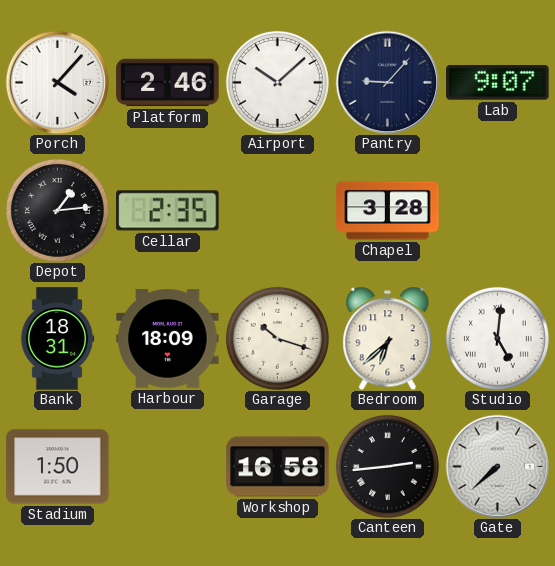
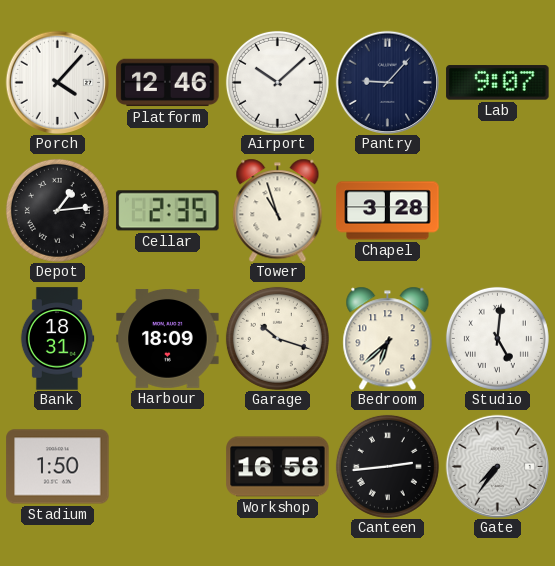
Platform: 2:46 -> 12:46
Tower: none -> 10:57
Gate: 7:38 -> 7:36
